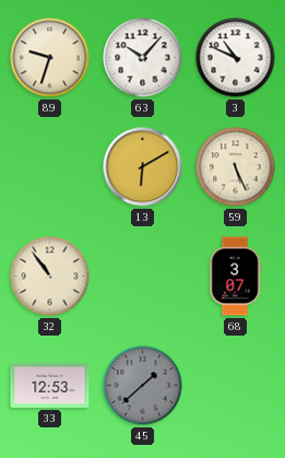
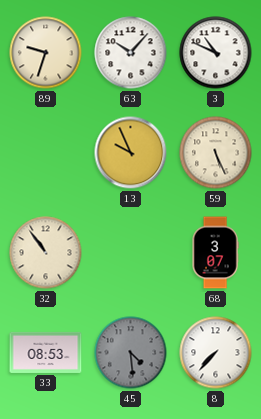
13: 6:10 -> 9:56
33: 12:53 -> 08:53
45: 1:38 -> 4:29
8: none -> 7:37
